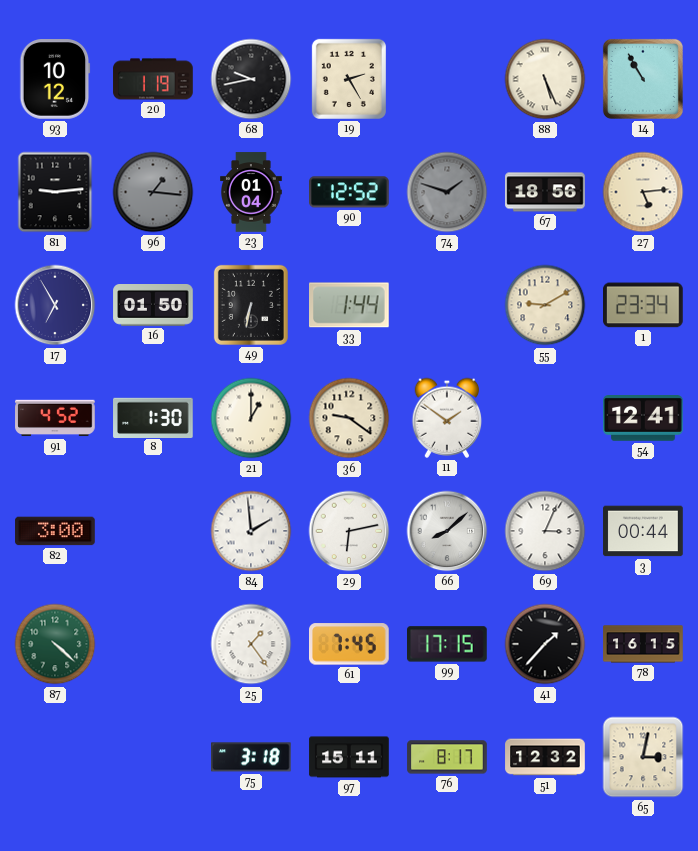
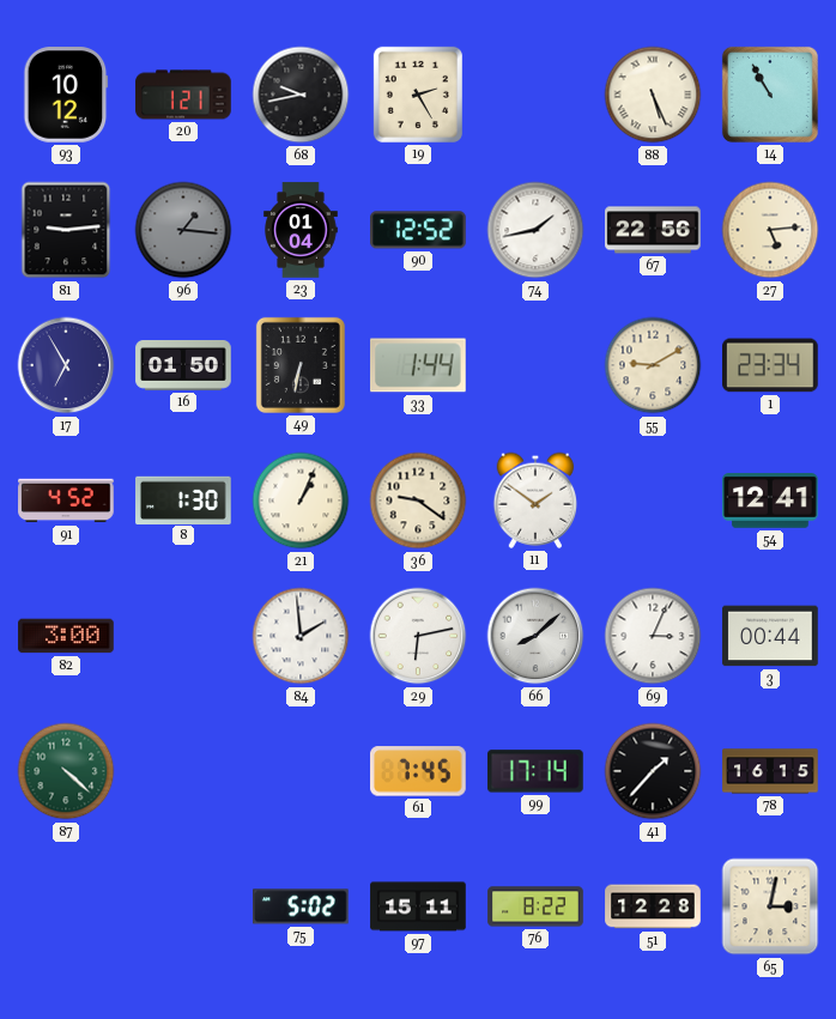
20: 1:19 -> 1:21
74: 1:48 -> 1:43
74 dial: grey -> white
67: 18:56 -> 22:56
21: 1:00 -> 1:04
25: 1:24 -> none
99: 17:15 -> 17:14
75: 3:18 -> 5:02
76: 8:17 -> 8:22
51: 12:32 -> 12:28
